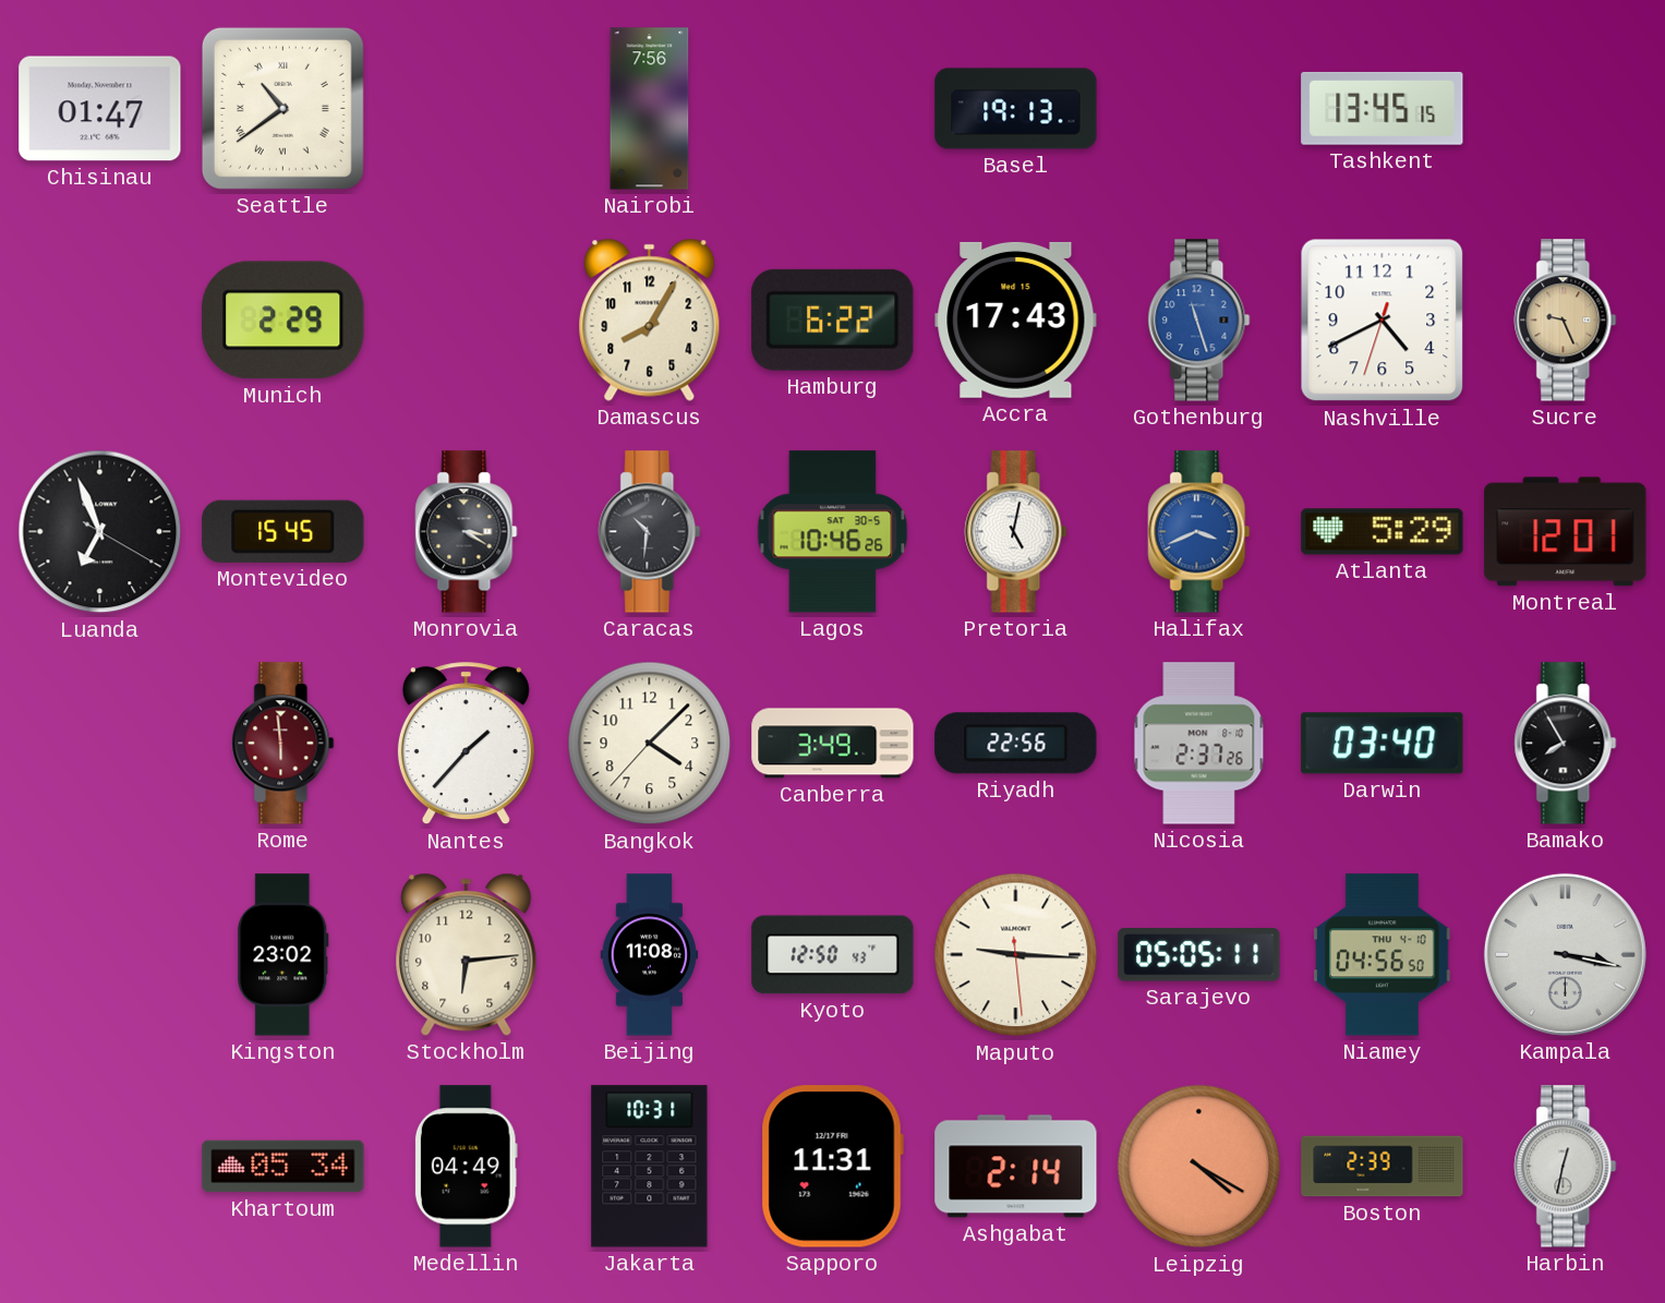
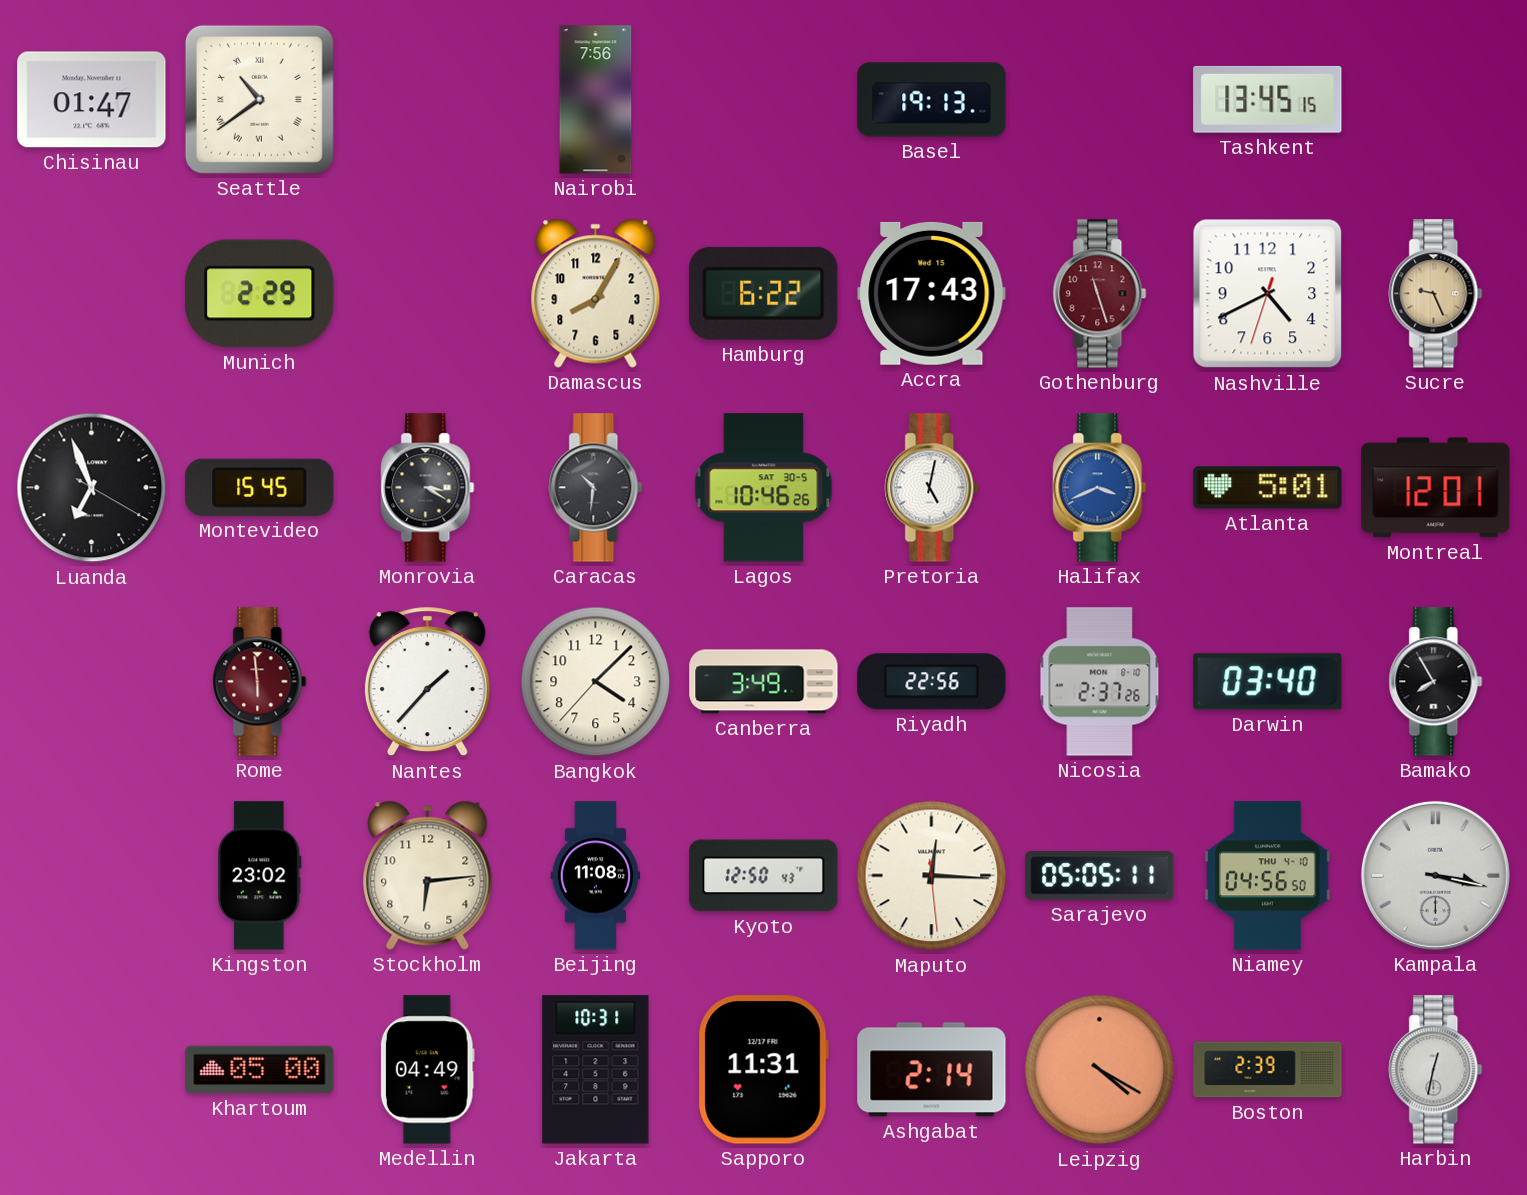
Gothenburg dial: blue -> burgundy
Atlanta: 5:29 -> 5:01
Maputo: 9:15 -> 12:15
Khartoum: 05:34 -> 05:00
